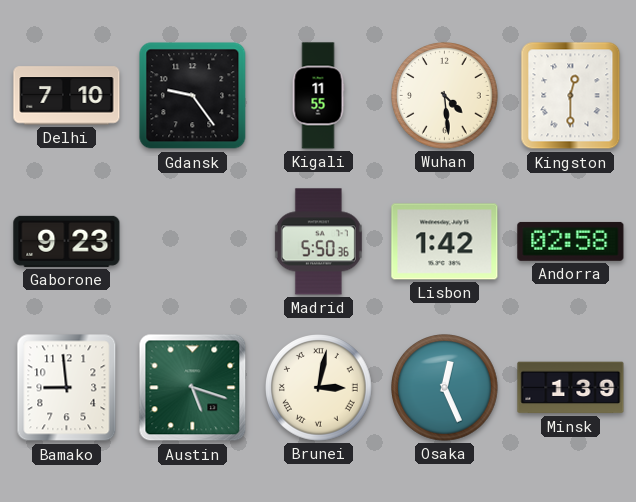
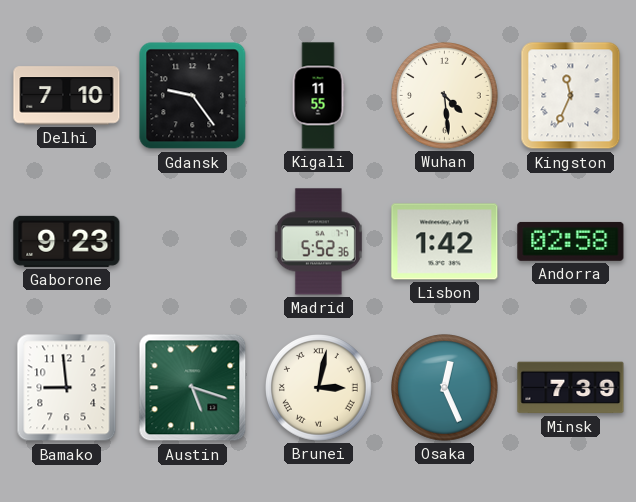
Kingston: 12:30 -> 11:34
Madrid: 5:50 -> 5:52
Minsk: 1:39 -> 7:39
